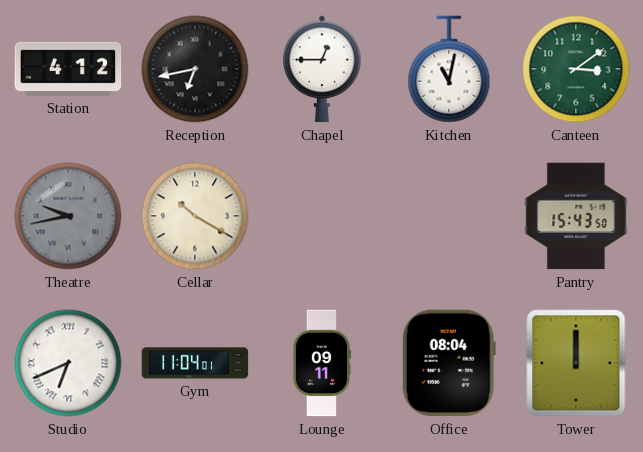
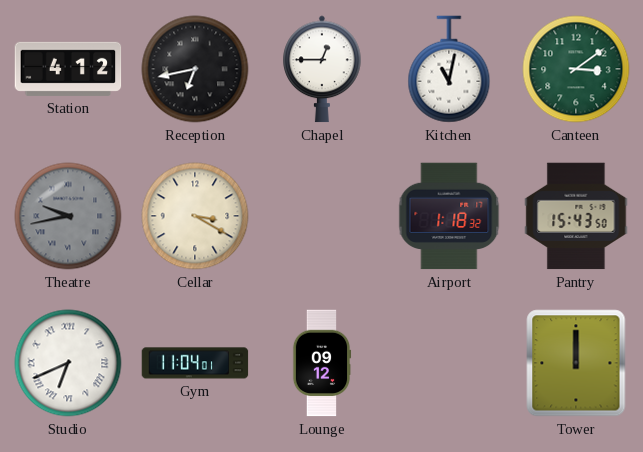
Cellar: 10:20 -> 3:20
Airport: none -> 1:18
Lounge: 09:11 -> 09:12
Office: 08:04 -> none
